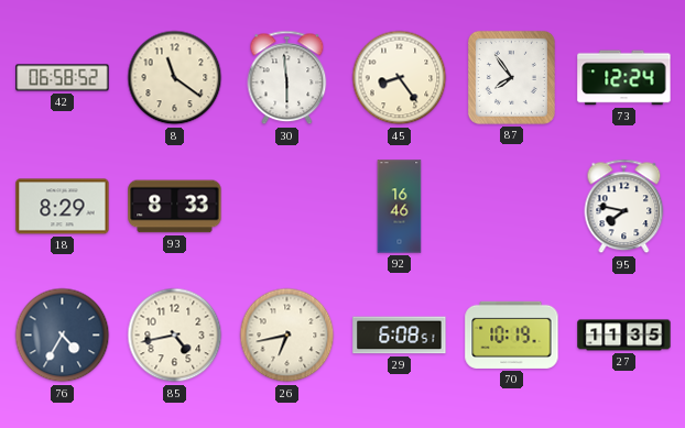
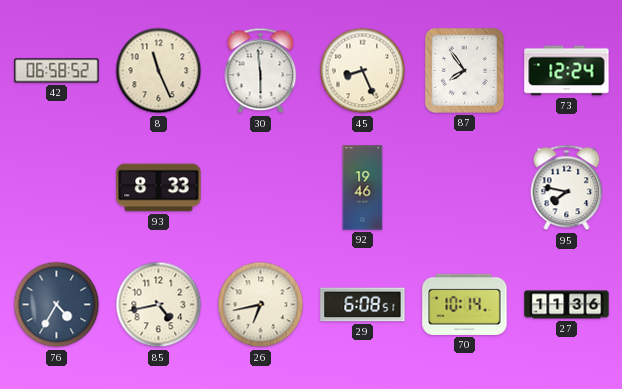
8: 11:21 -> 11:26
45: 8:24 -> 8:26
18: 8:29 -> none
92: 16:46 -> 19:46
70: 10:19 -> 10:14
27: 11:35 -> 11:36
